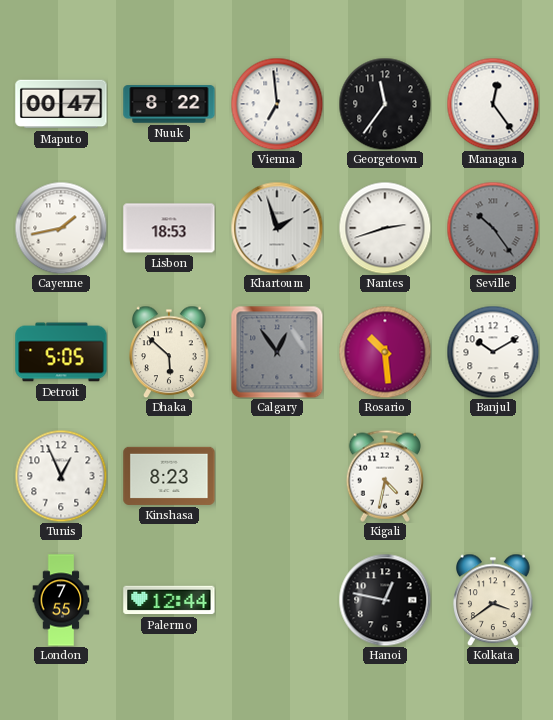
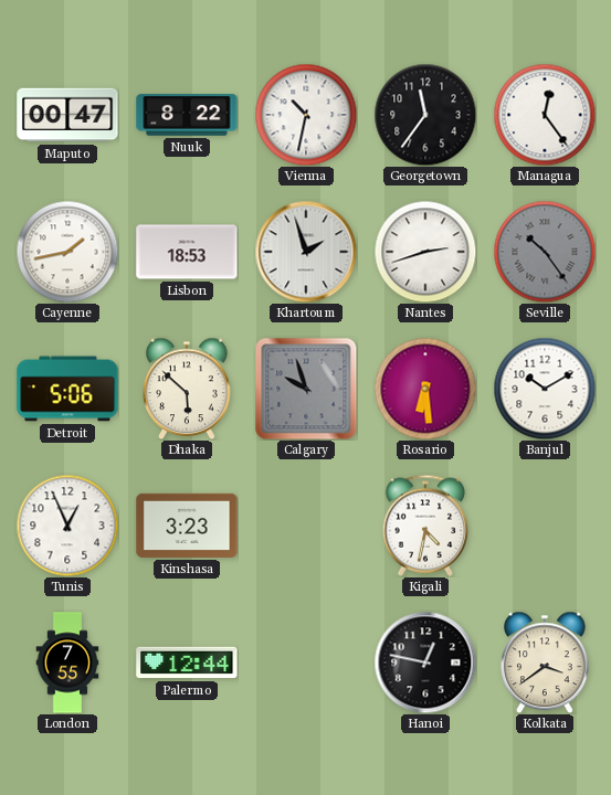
Vienna: 6:59 -> 10:32
Detroit: 5:05 -> 5:06
Calgary: 12:54 -> 9:57
Rosario: 10:29 -> 6:29
Kinshasa: 8:23 -> 3:23
